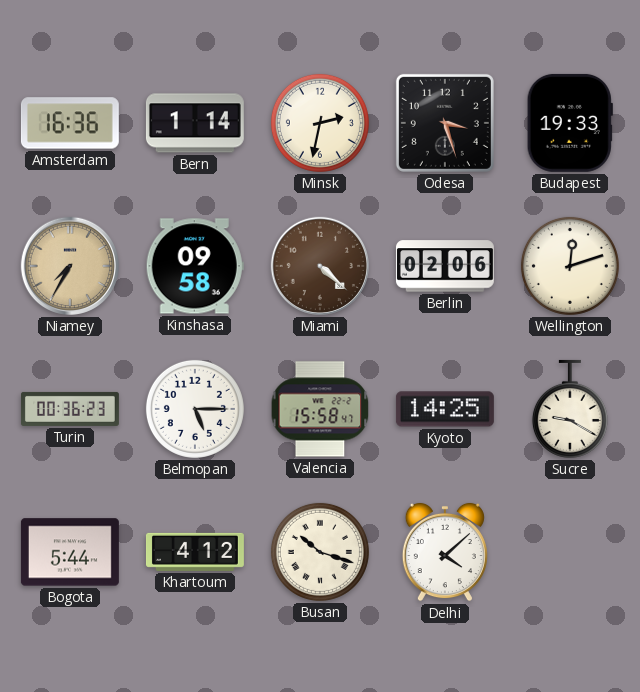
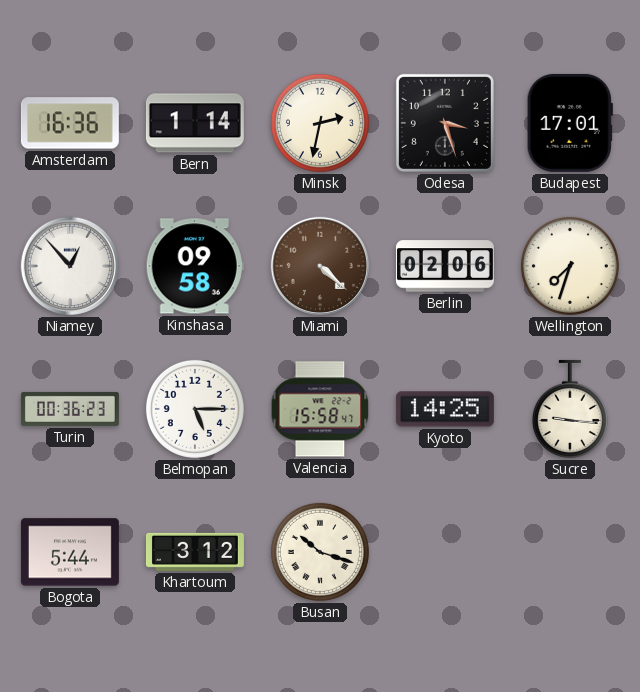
Budapest: 19:33 -> 17:01
Niamey: 7:35 -> 12:53
Niamey dial: champagne -> white
Wellington: 12:12 -> 7:33
Sucre: 9:20 -> 9:16
Khartoum: 4:12 -> 3:12
Delhi: 4:08 -> none
